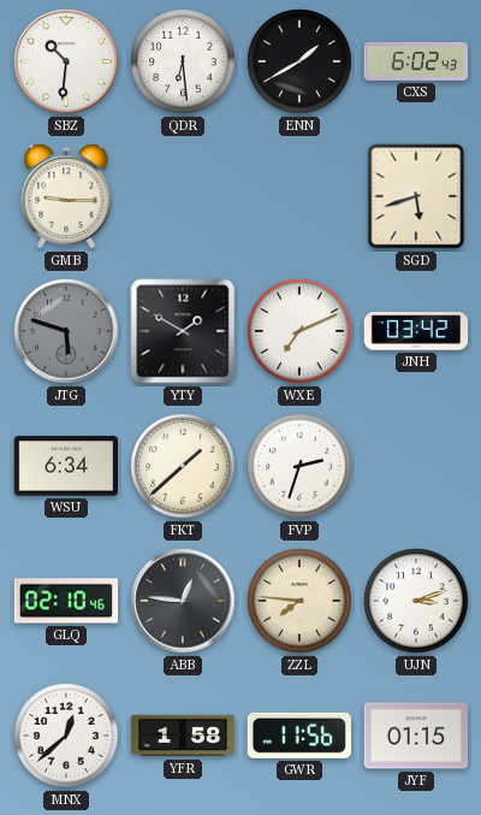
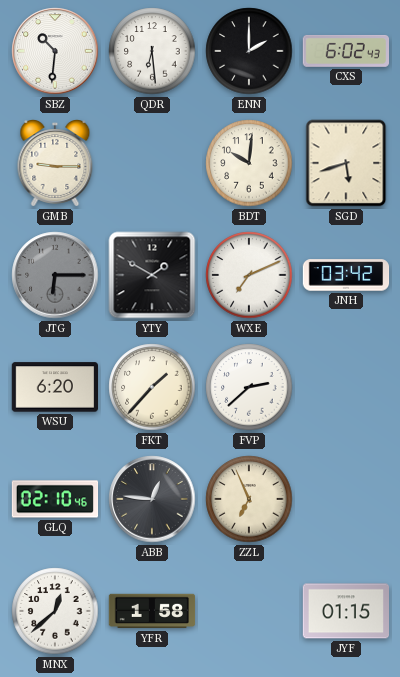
ENN: 1:40 -> 2:00
BDT: none -> 10:01
JTG: 5:48 -> 6:15
WSU: 6:34 -> 6:20
FKT: 1:38 -> 1:37
FVP: 2:33 -> 2:38
ZZL: 7:46 -> 6:56
UJN: 3:12 -> none
GWR: 11:56 -> none
